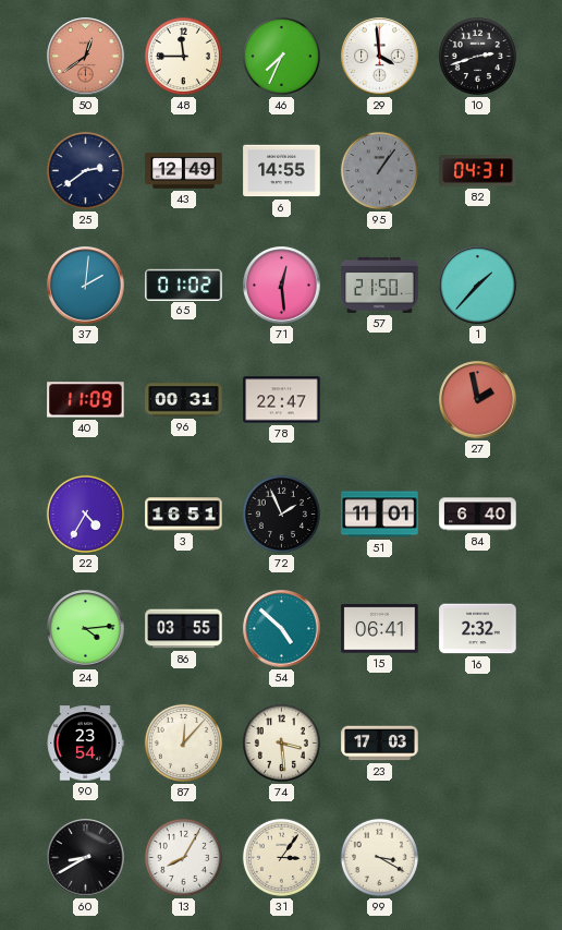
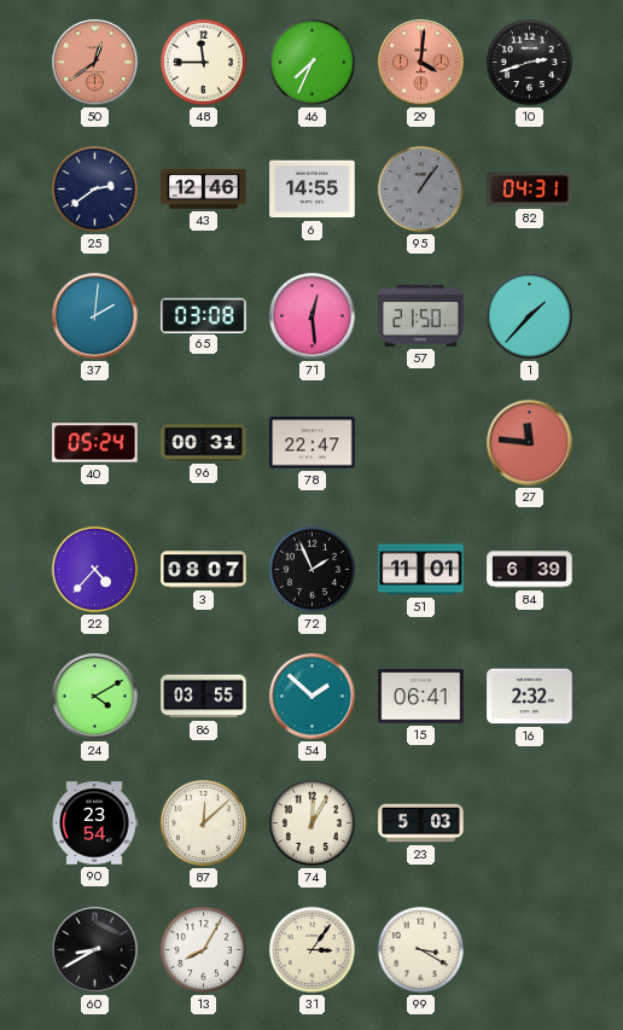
29: 3:59 -> 4:01
29 dial: white -> salmon
43: 12:49 -> 12:46
65: 01:02 -> 03:08
40: 11:09 -> 05:24
27: 1:58 -> 11:46
22: 4:35 -> 4:37
3: 16:51 -> 08:07
84: 6:40 -> 6:39
24: 4:14 -> 4:10
54: 4:52 -> 1:52
87: 12:07 -> 12:08
74: 3:29 -> 12:05
23: 17:03 -> 5:03
